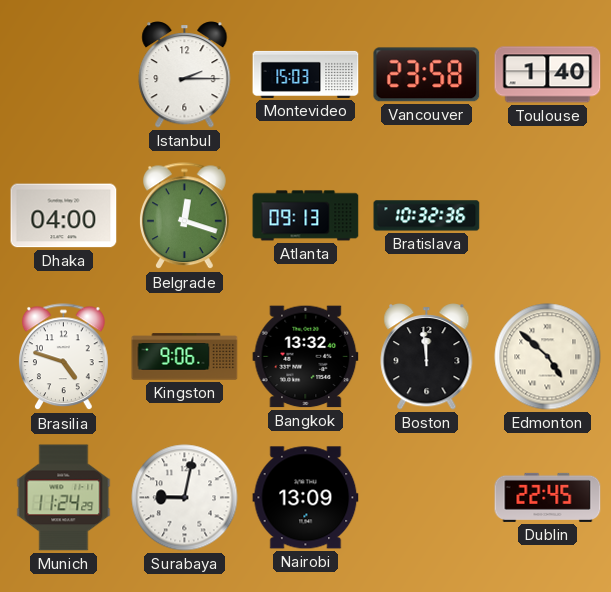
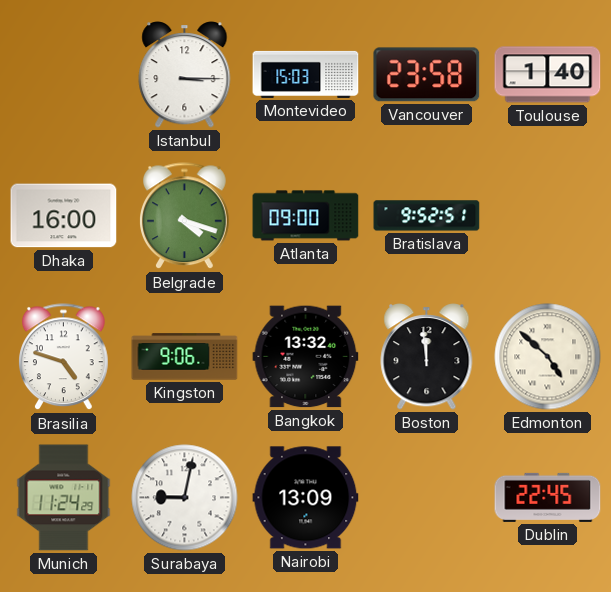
Istanbul: 2:15 -> 3:15
Dhaka: 04:00 -> 16:00
Belgrade: 12:18 -> 4:18
Atlanta: 09:13 -> 09:00
Bratislava: 10:32 -> 9:52
